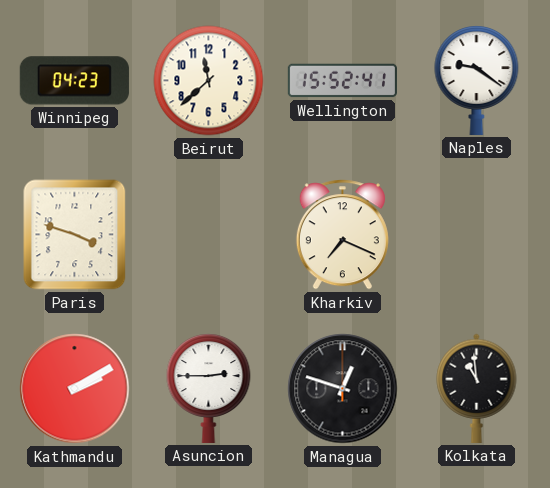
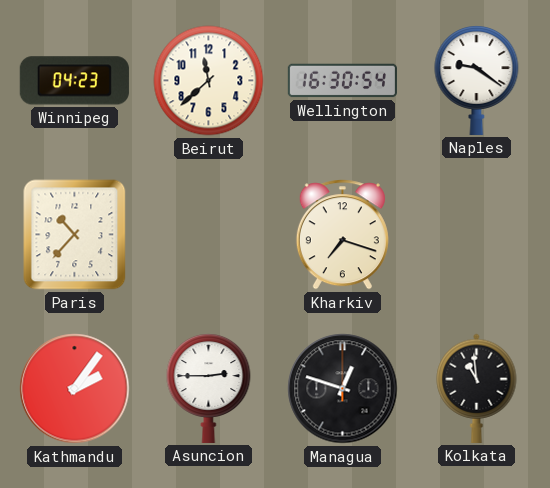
Wellington: 15:52 -> 16:30
Paris: 3:48 -> 10:37
Kharkiv: 7:19 -> 7:18
Kathmandu: 2:10 -> 2:06
